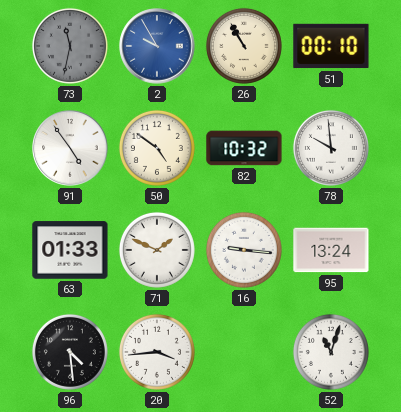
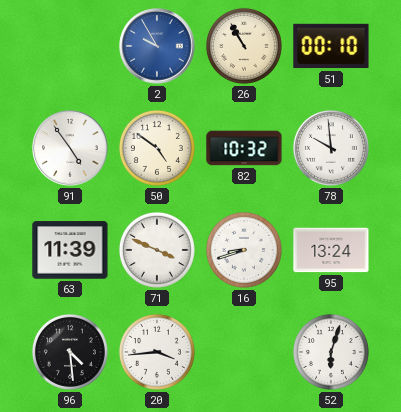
73: 11:32 -> none
63: 01:33 -> 11:39
71: 1:49 -> 3:49
16: 9:16 -> 8:42
52: 11:03 -> 6:03
